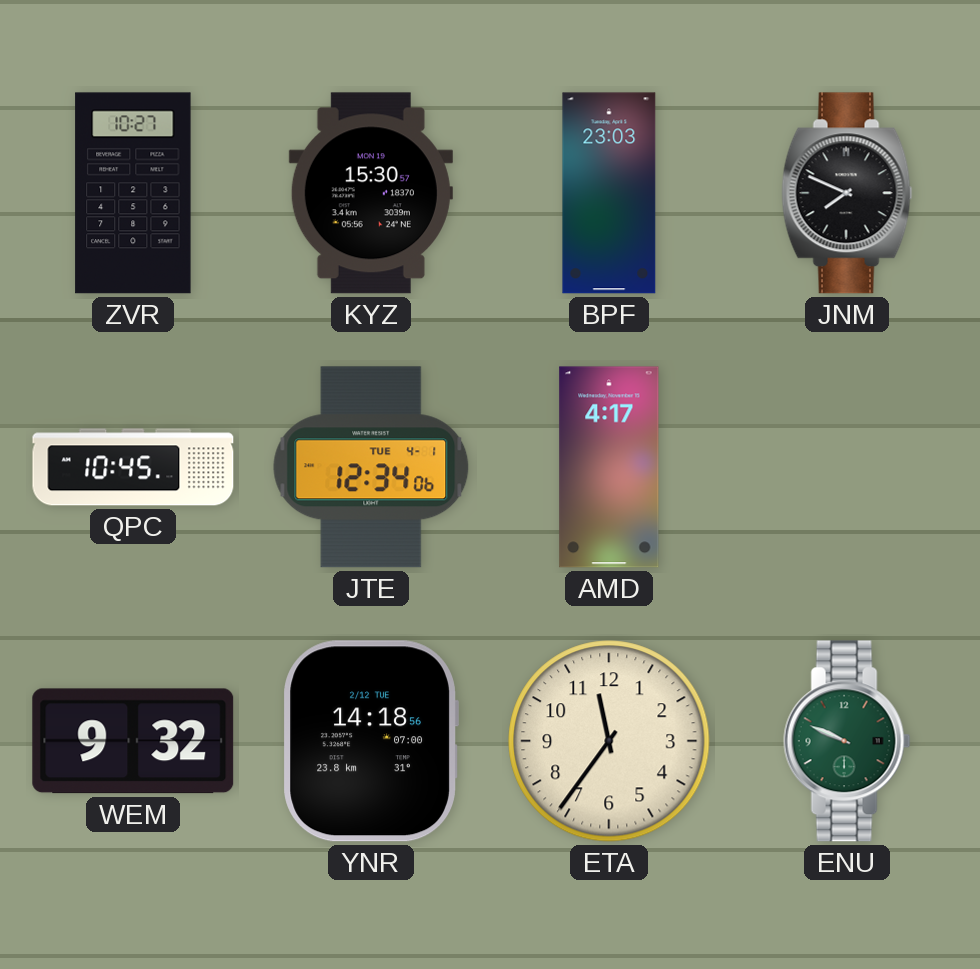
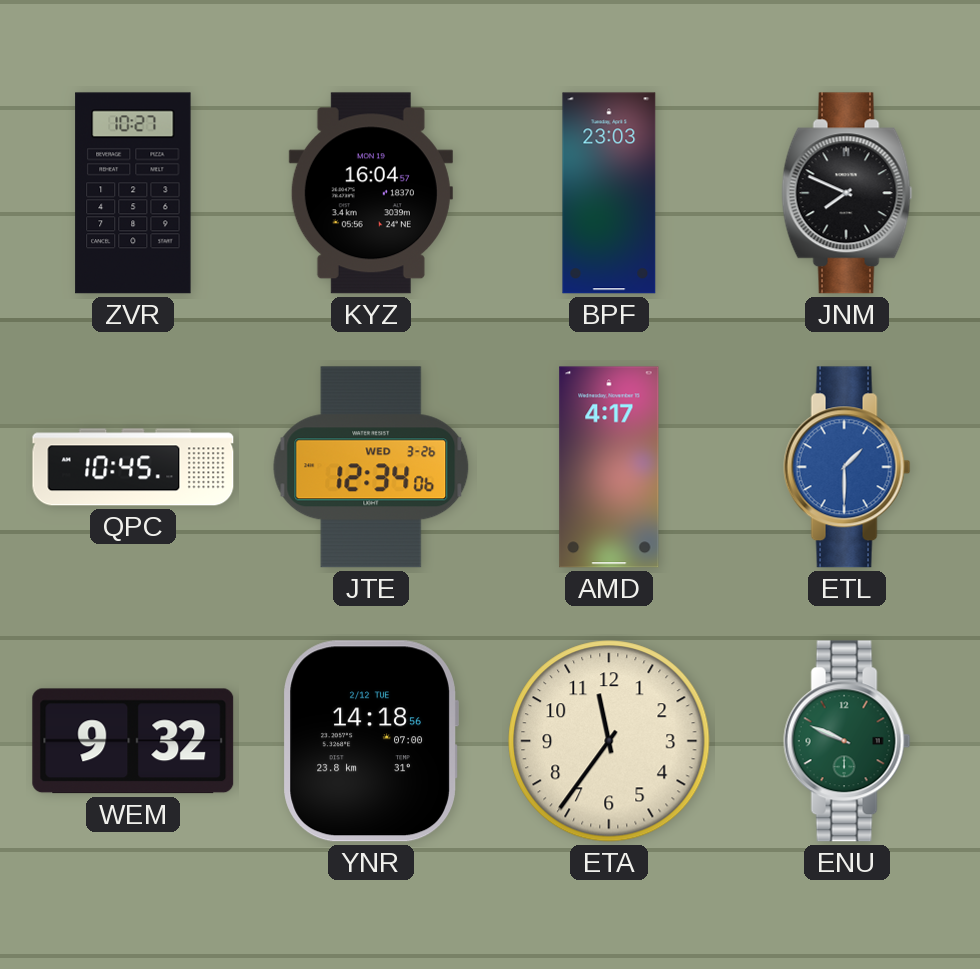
KYZ: 15:30 -> 16:04
JTE date: TUE 4-1 -> WED 3-26
ETL: none -> 1:30
